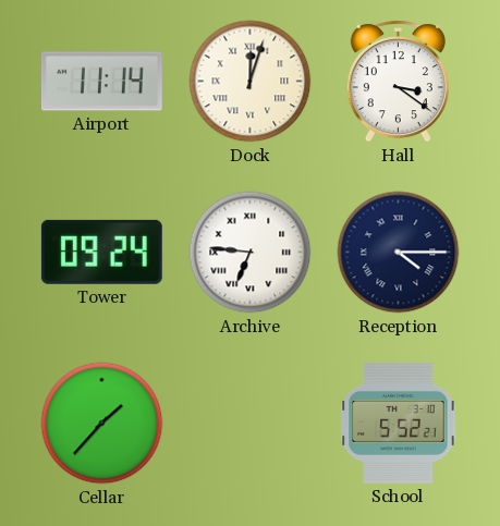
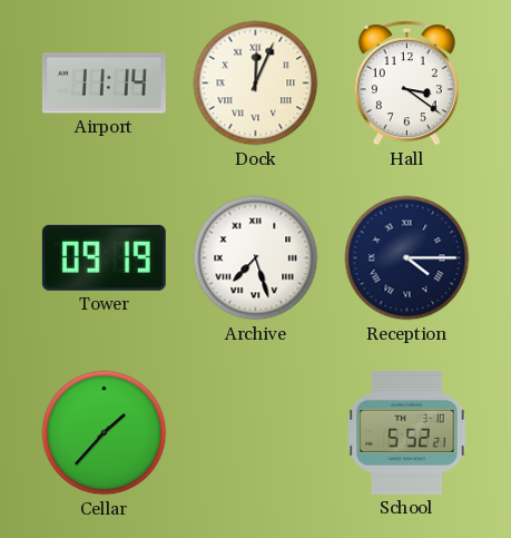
Dock: 12:03 -> 12:04
Tower: 09:24 -> 09:19
Archive: 6:46 -> 7:27
